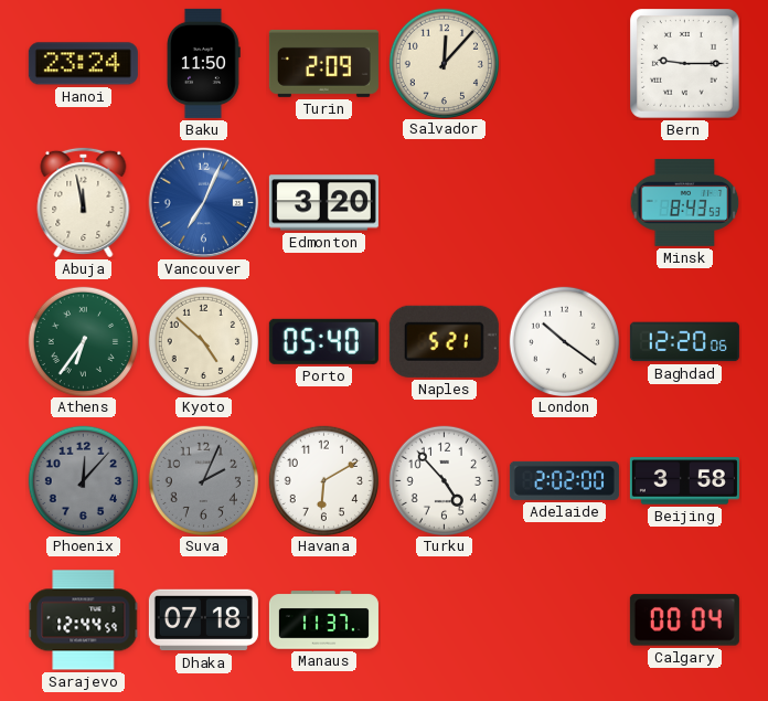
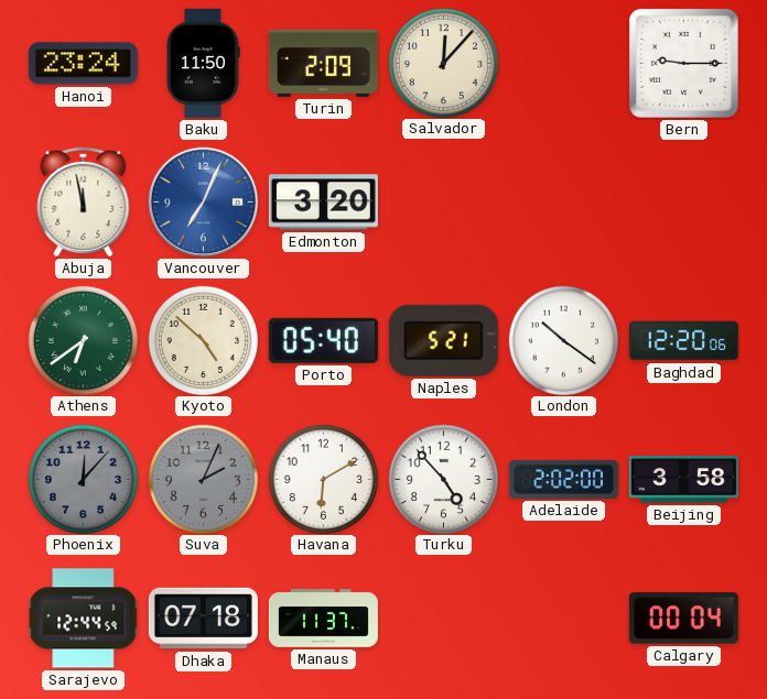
Minsk: 8:43 -> none
Athens: 6:36 -> 6:39
